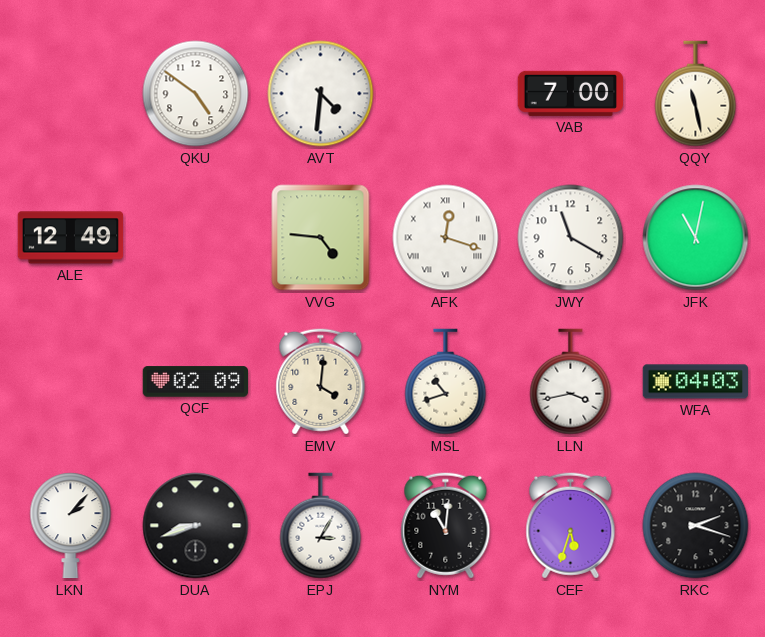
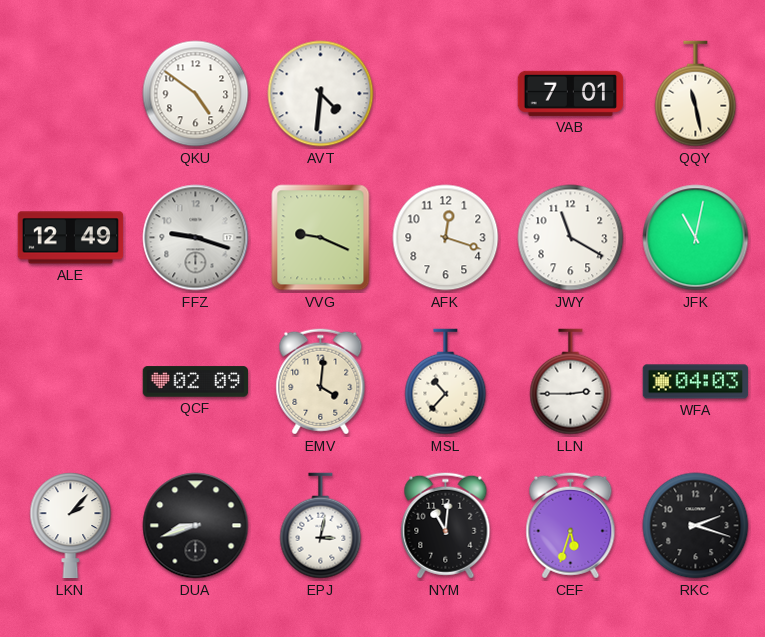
VAB: 7:00 -> 7:01
FFZ: none -> 9:18
VVG: 4:46 -> 9:19
AFK numerals: Roman -> Arabic
MSL: 10:42 -> 10:37
LLN: 3:43 -> 2:45
EPJ: 3:05 -> 3:02
